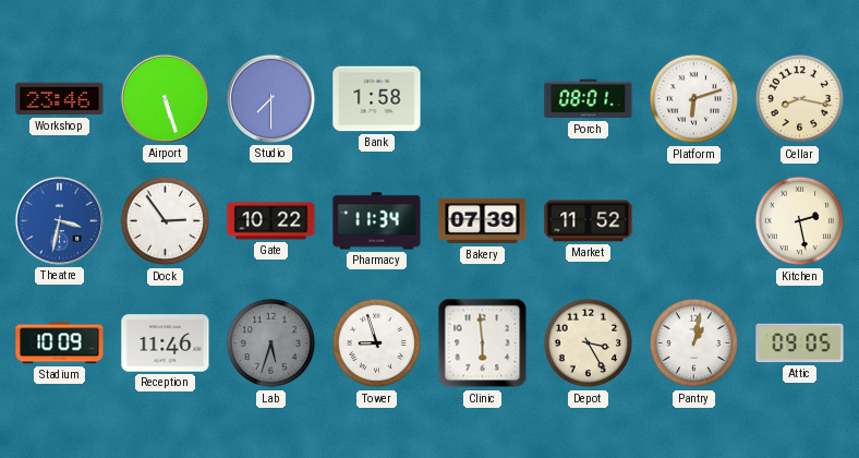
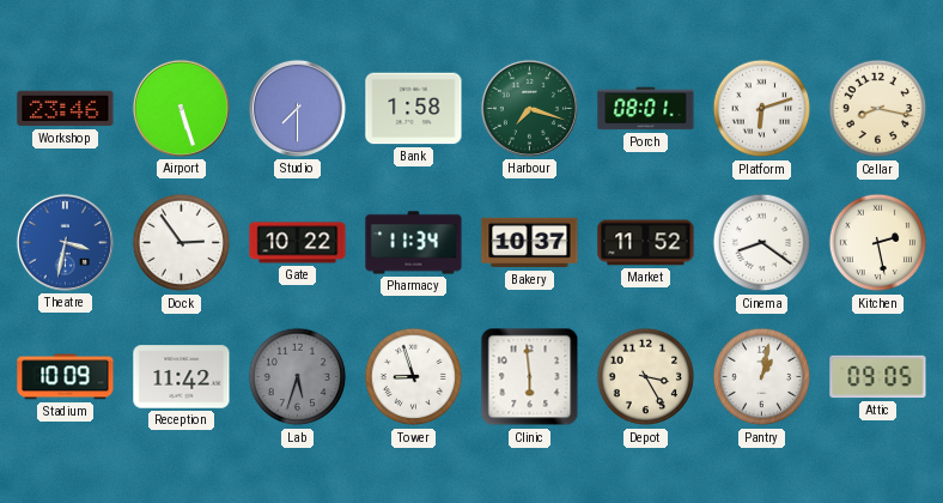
Harbour: none -> 7:18
Bakery: 07:39 -> 10:37
Cinema: none -> 8:21
Reception: 11:46 -> 11:42
